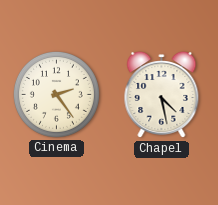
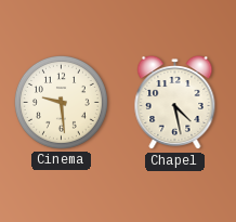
Cinema: 2:24 -> 9:29
